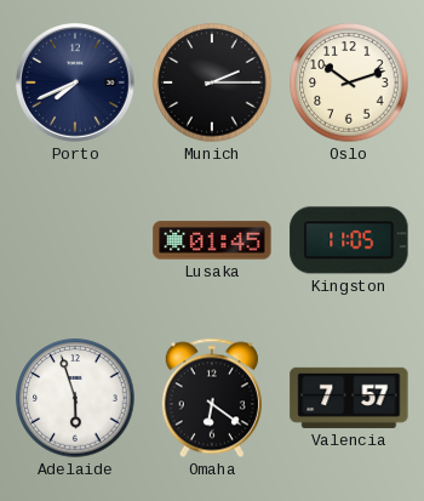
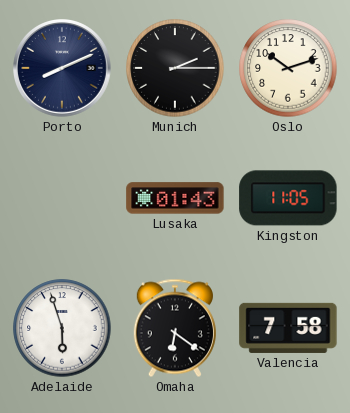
Porto: 7:41 -> 8:11
Lusaka: 01:45 -> 01:43
Valencia: 7:57 -> 7:58
